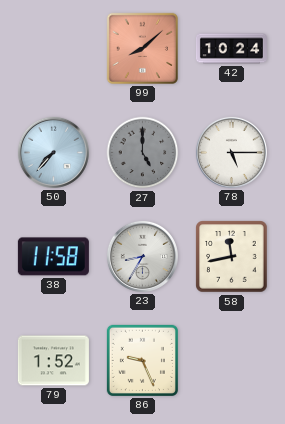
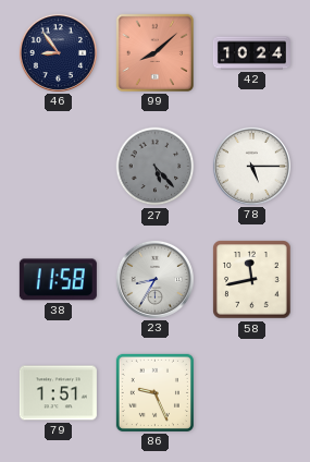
46: none -> 8:54
50: 7:37 -> none
27: 5:00 -> 5:23
79: 1:52 -> 1:51
